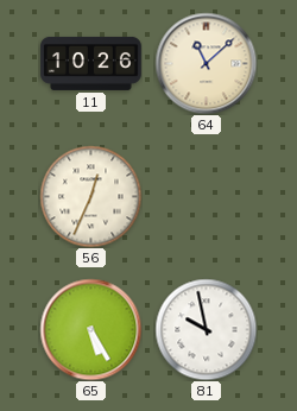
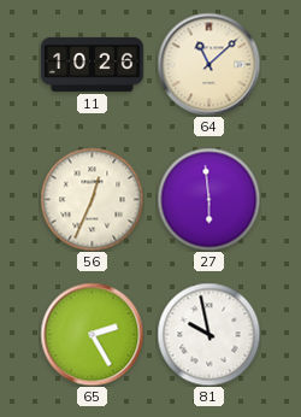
27: none -> 5:59
65: 5:25 -> 2:25
